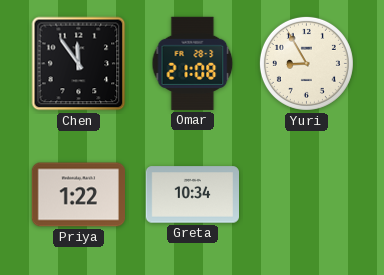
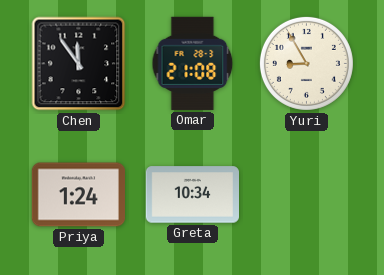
Priya: 1:22 -> 1:24
